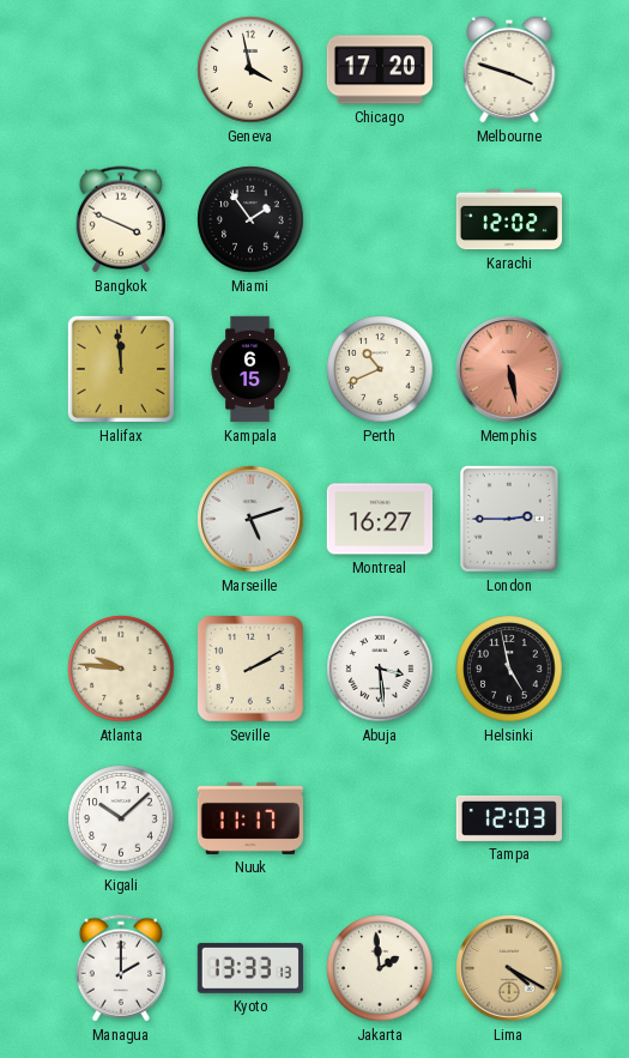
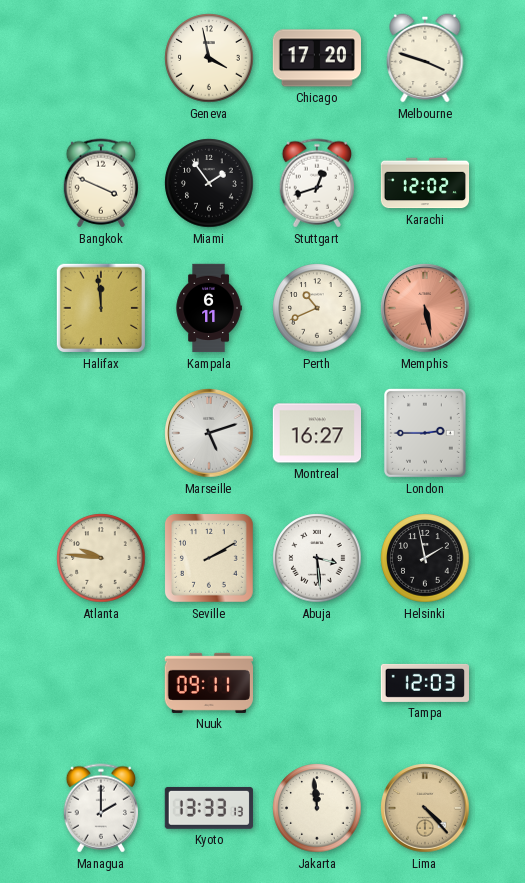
Stuttgart: none -> 12:42
Kampala: 6:15 -> 6:11
Helsinki: 4:58 -> 1:58
Kigali: 10:08 -> none
Nuuk: 11:17 -> 09:11
Jakarta: 1:59 -> 11:59
Lima: 4:20 -> 4:23
